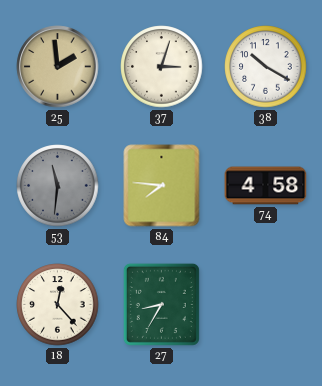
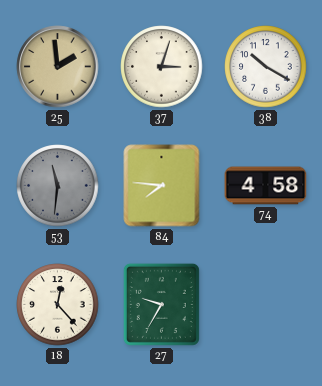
27: 8:35 -> 9:35
